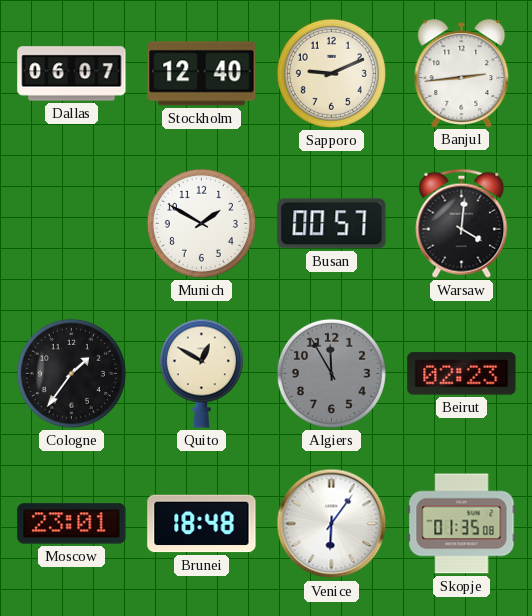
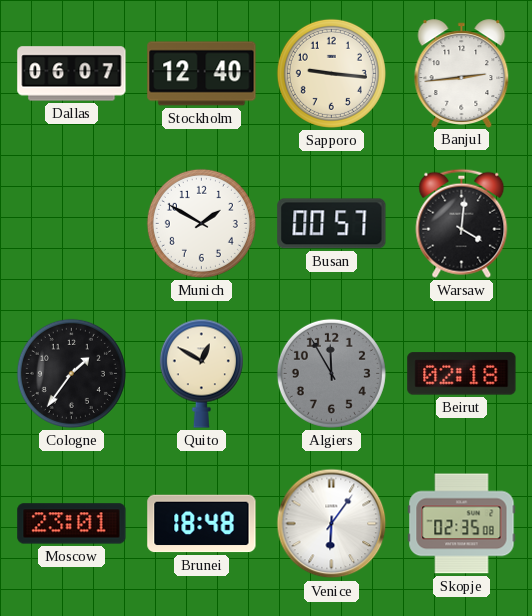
Sapporo: 9:11 -> 9:16
Beirut: 02:23 -> 02:18
Skopje: 01:35 -> 02:35
